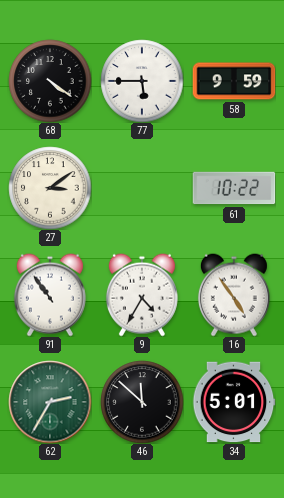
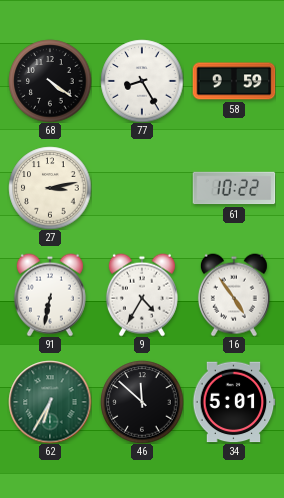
77: 5:45 -> 8:25
27: 3:09 -> 3:13
91: 10:54 -> 6:32
62: 2:35 -> 6:35
